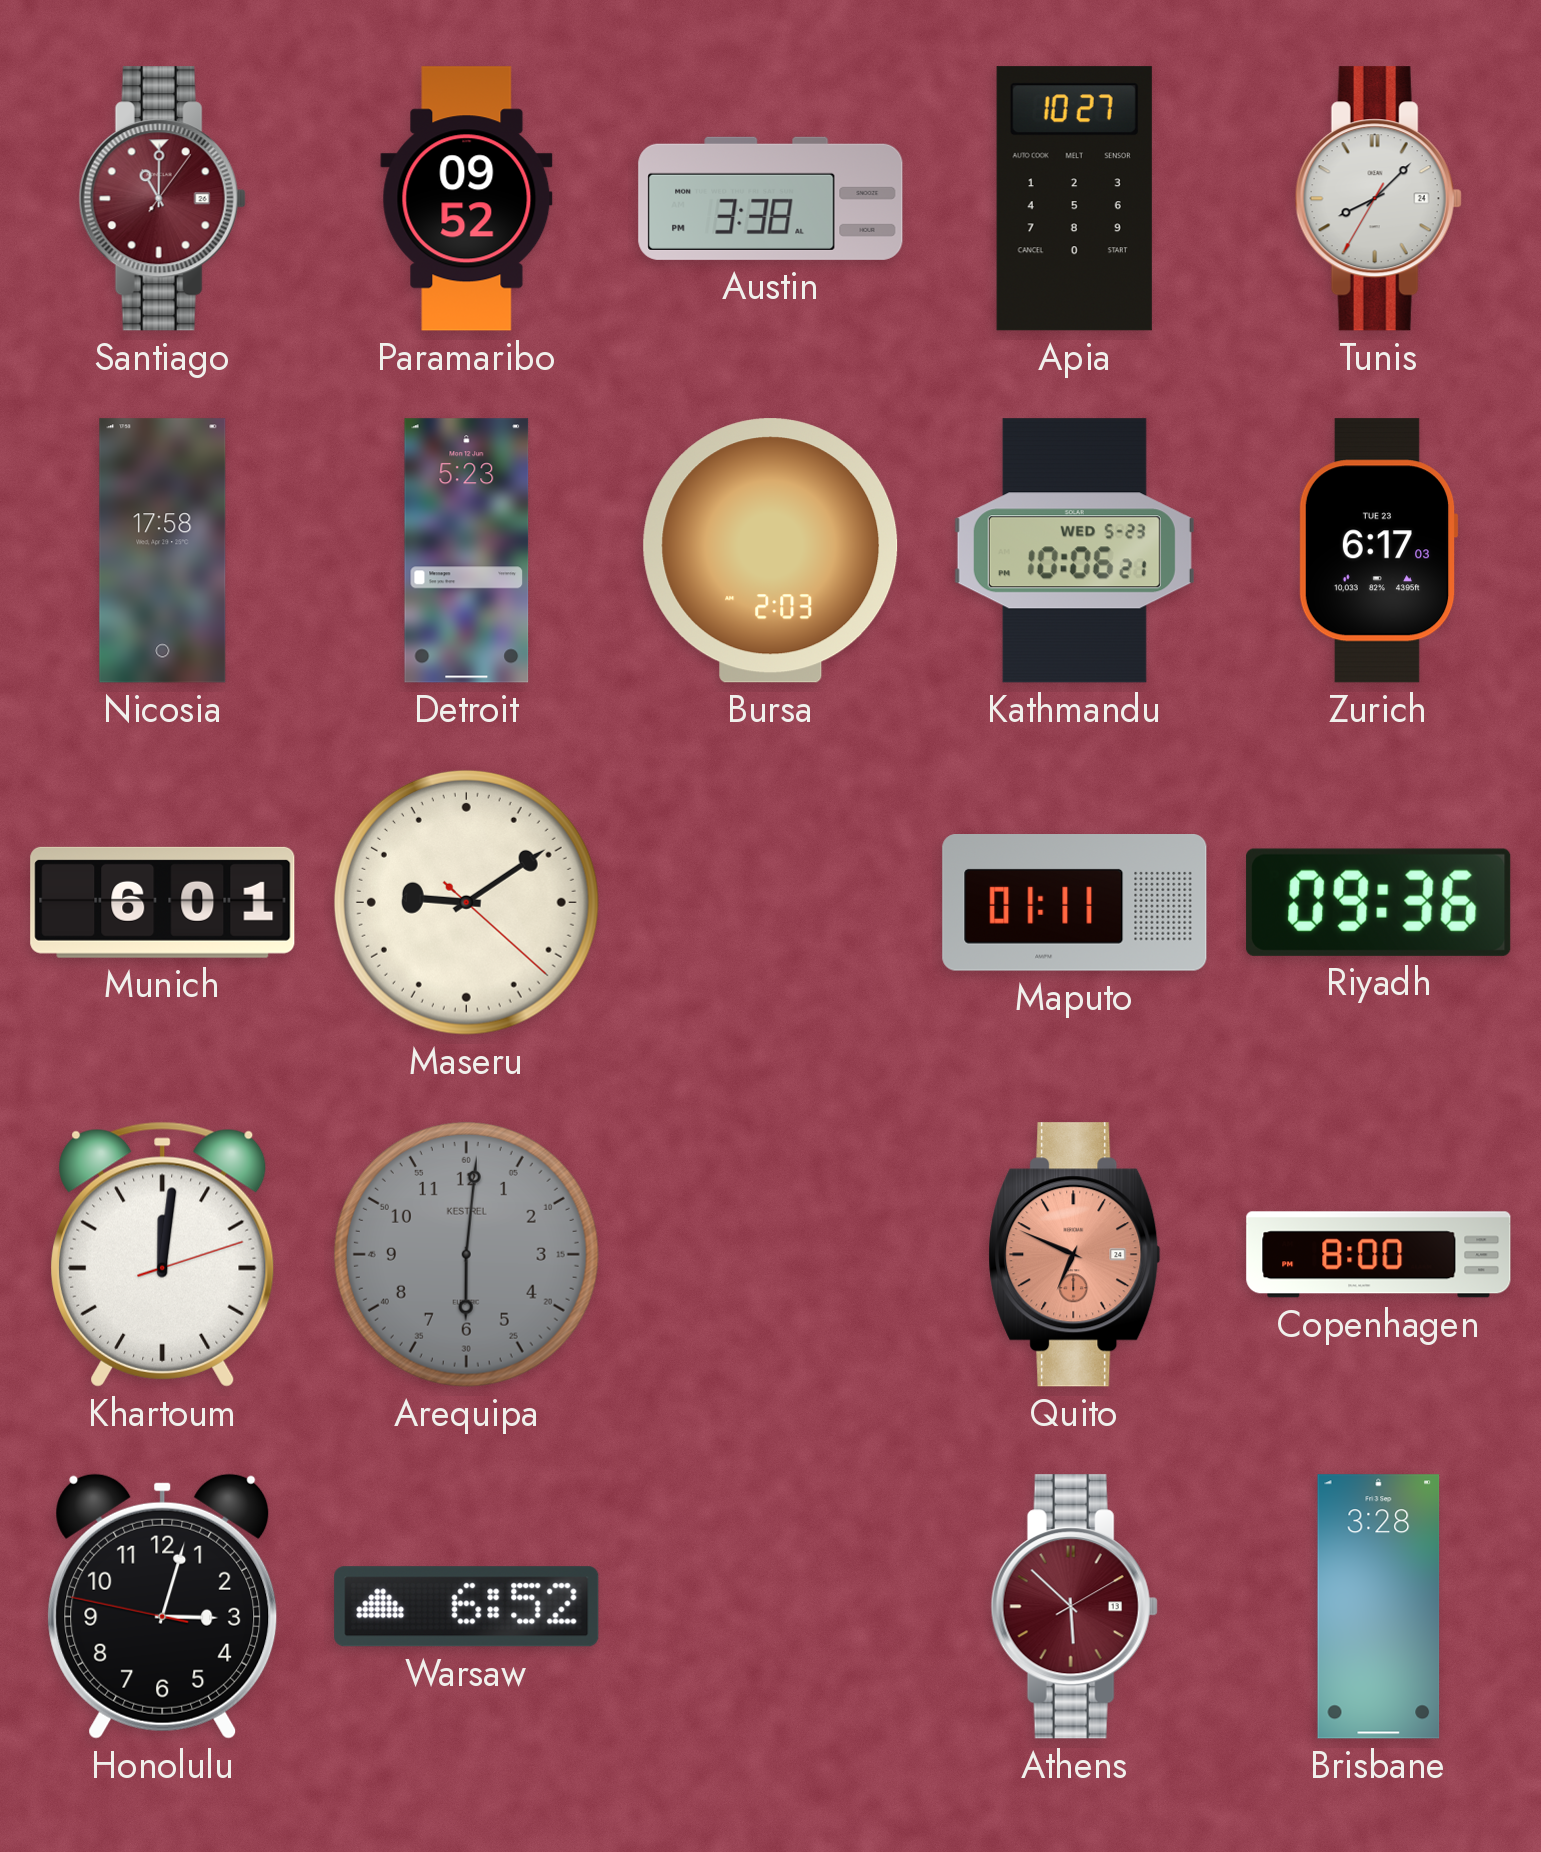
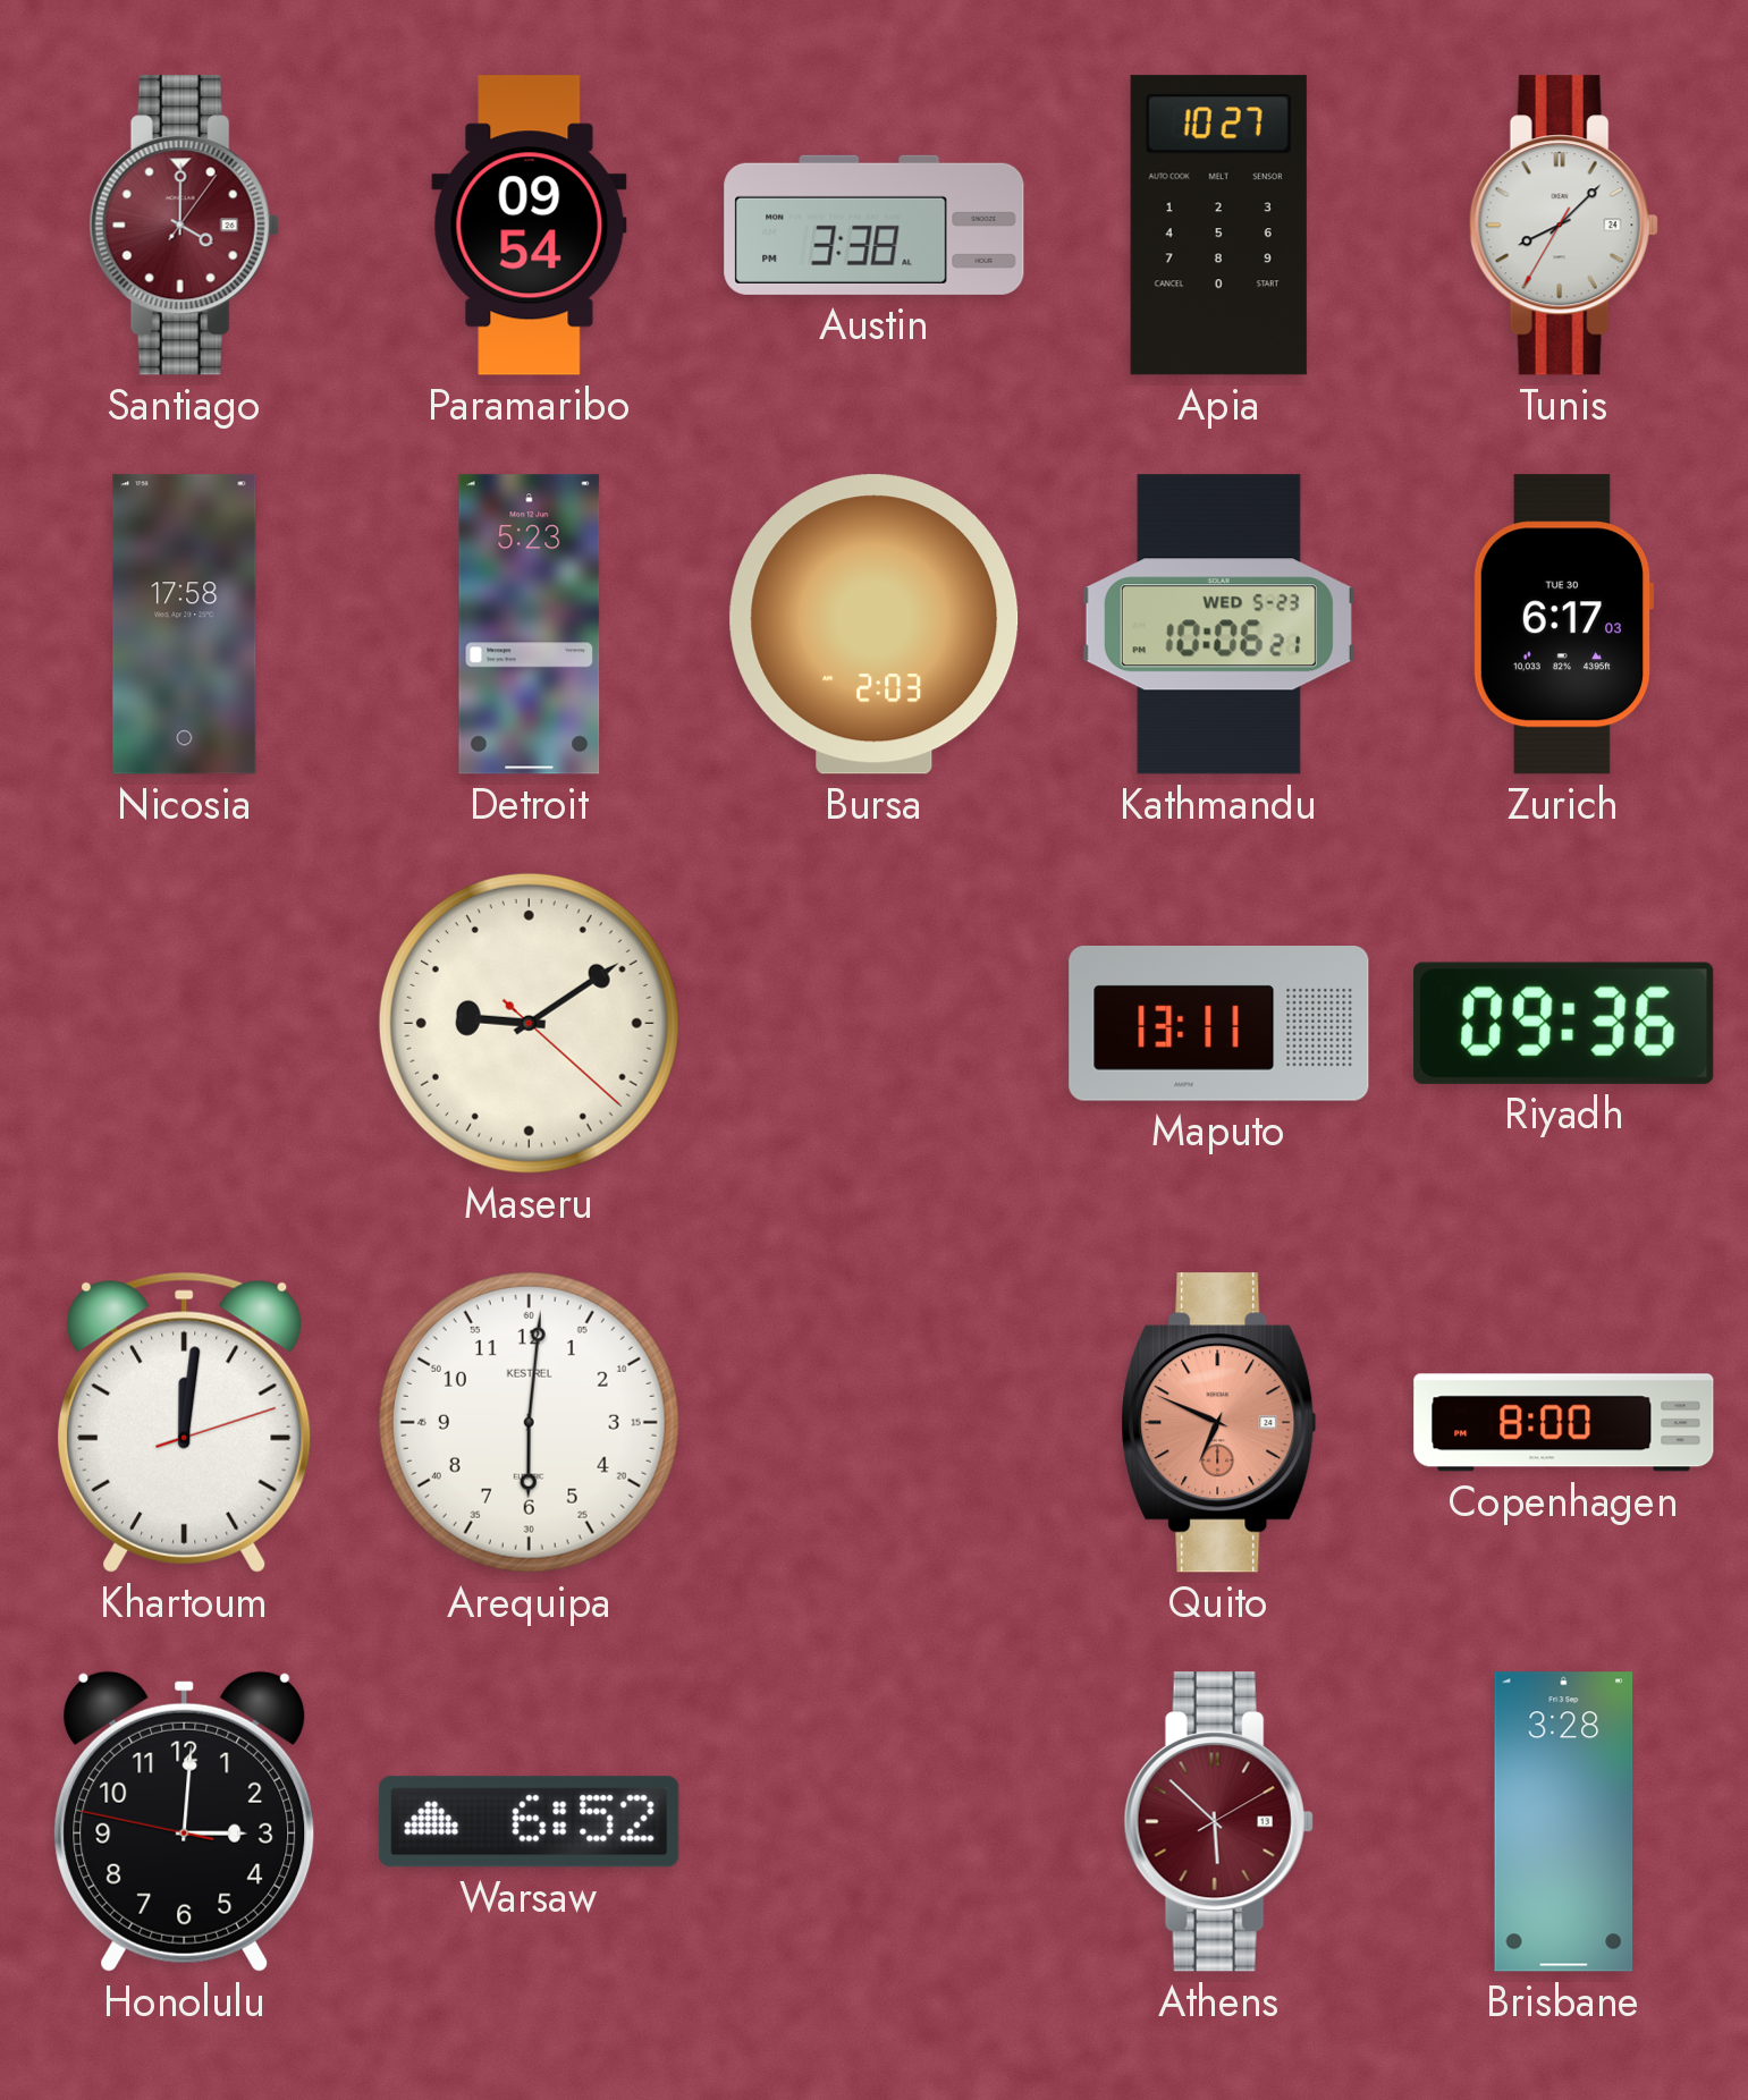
Santiago: 11:00 -> 4:00
Paramaribo: 09:52 -> 09:54
Zurich date: TUE 23 -> TUE 30
Munich: 6:01 -> none
Maputo: 01:11 -> 13:11
Arequipa dial: grey -> white
Honolulu: 3:02 -> 3:00
